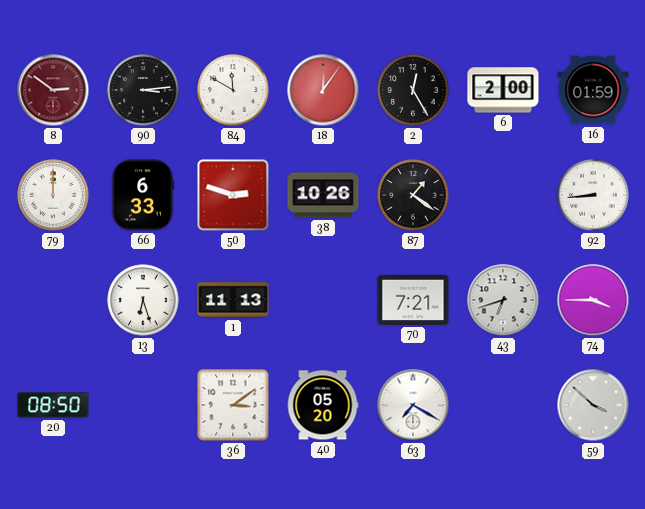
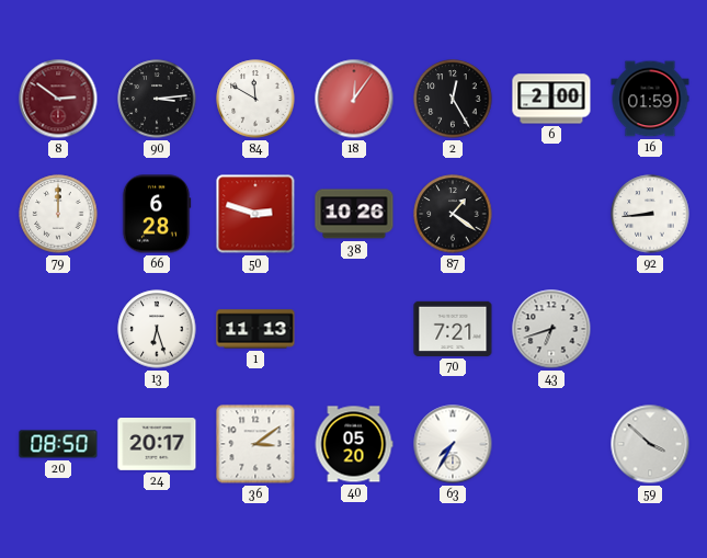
66: 6:33 -> 6:28
74: 3:45 -> none
24: none -> 20:17
63: 7:20 -> 7:35
